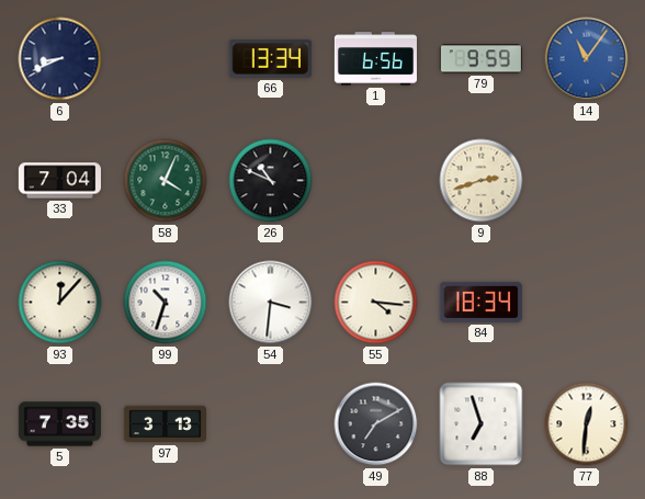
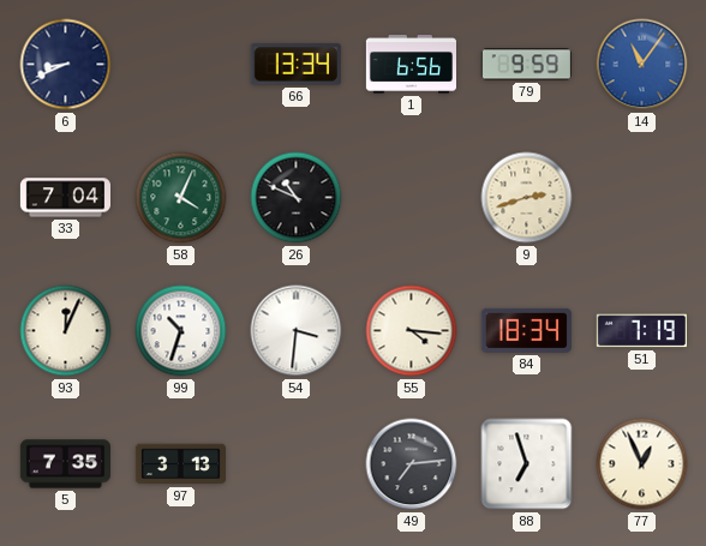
93: 12:07 -> 12:04
51: none -> 7:19
49: 7:10 -> 7:14
77: 12:31 -> 12:56
